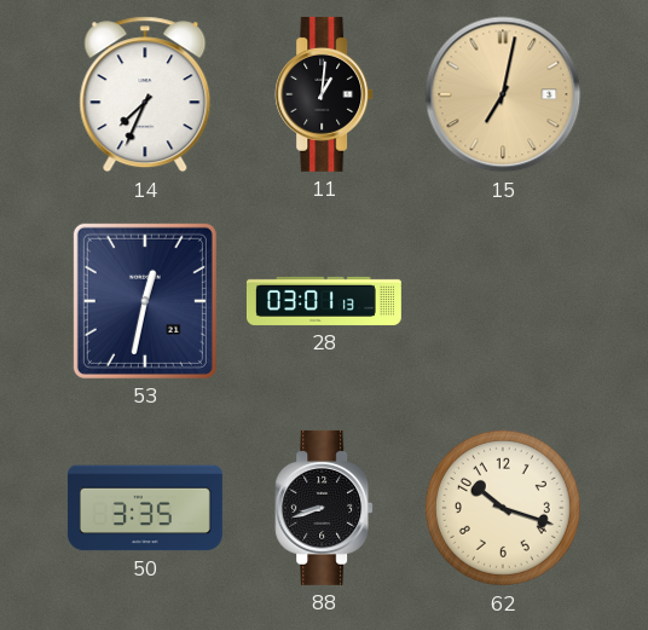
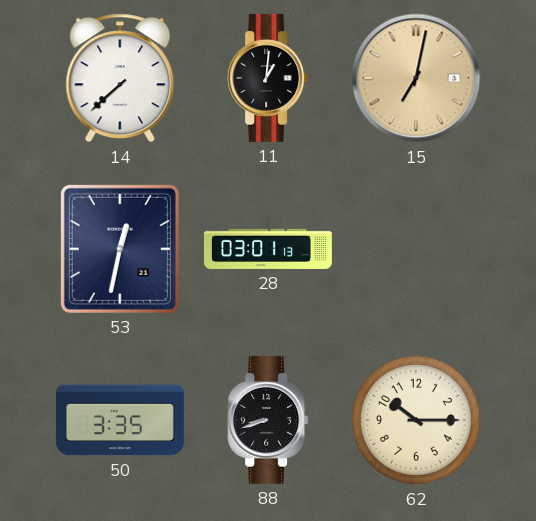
14: 7:34 -> 7:38
62: 10:18 -> 10:15
